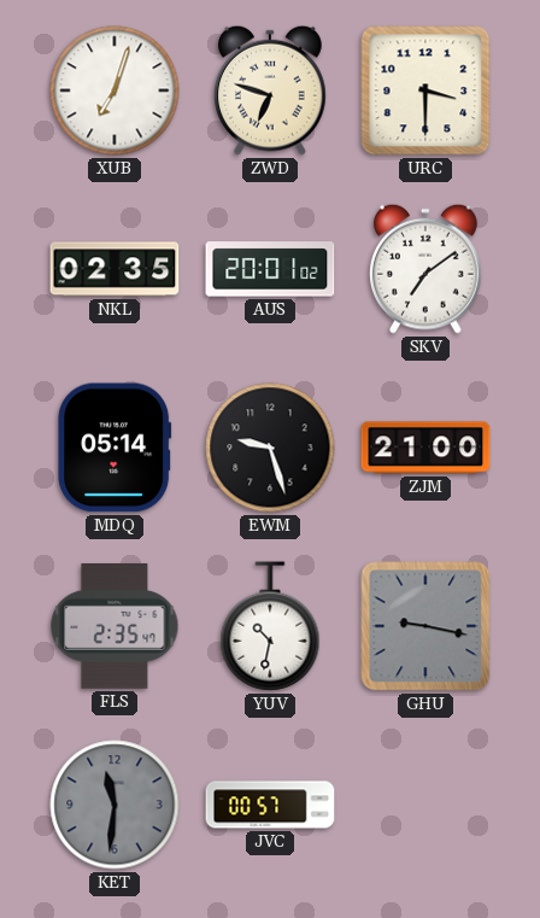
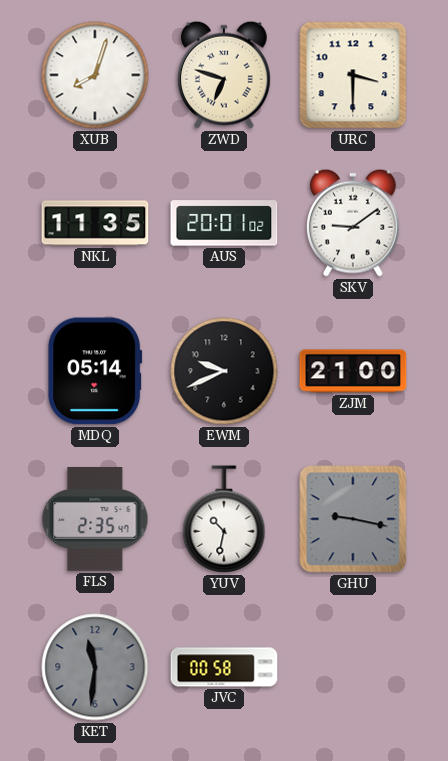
XUB: 7:03 -> 8:03
NKL: 02:35 -> 11:35
SKV: 7:09 -> 9:09
EWM: 9:27 -> 9:41
JVC: 00:57 -> 00:58
